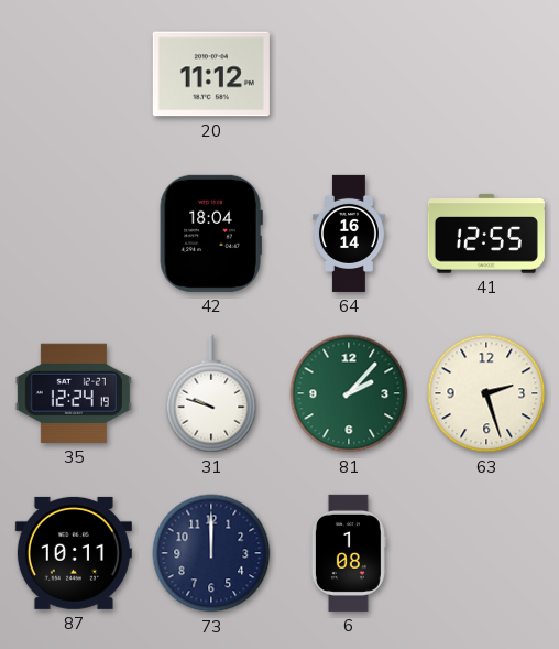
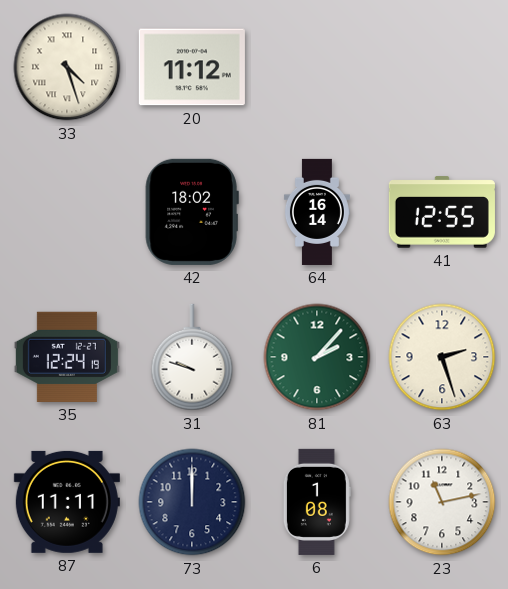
33: none -> 4:27
42: 18:04 -> 18:02
87: 10:11 -> 11:11
23: none -> 11:13
